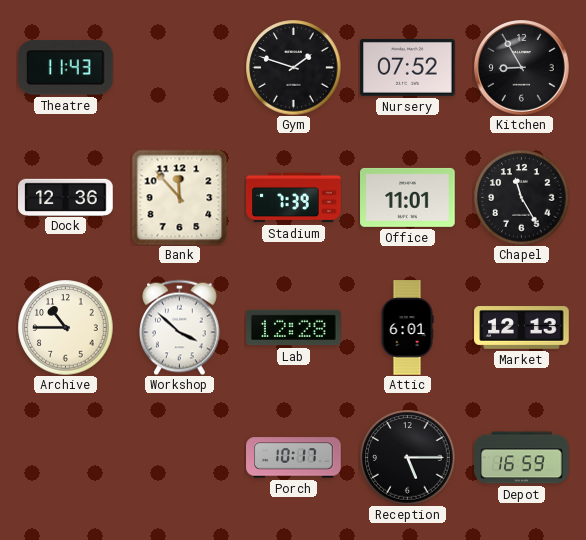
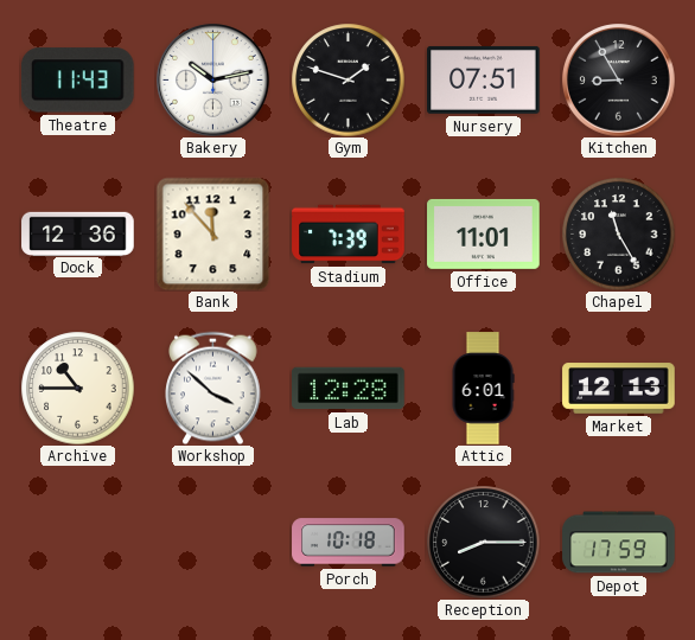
Bakery: none -> 10:13
Nursery: 07:52 -> 07:51
Porch: 10:17 -> 10:18
Reception: 5:15 -> 8:15
Depot: 16:59 -> 17:59
